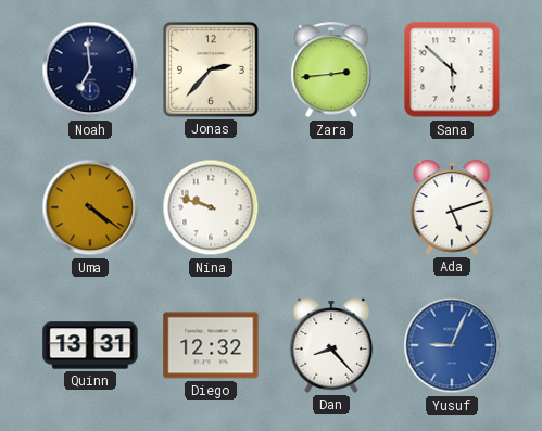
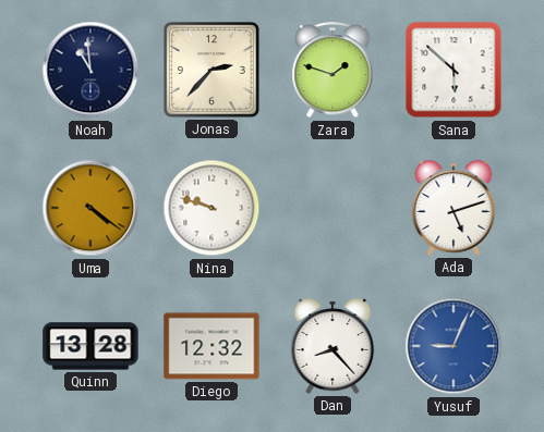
Noah: 6:59 -> 10:59
Zara: 2:44 -> 1:48
Quinn: 13:31 -> 13:28
